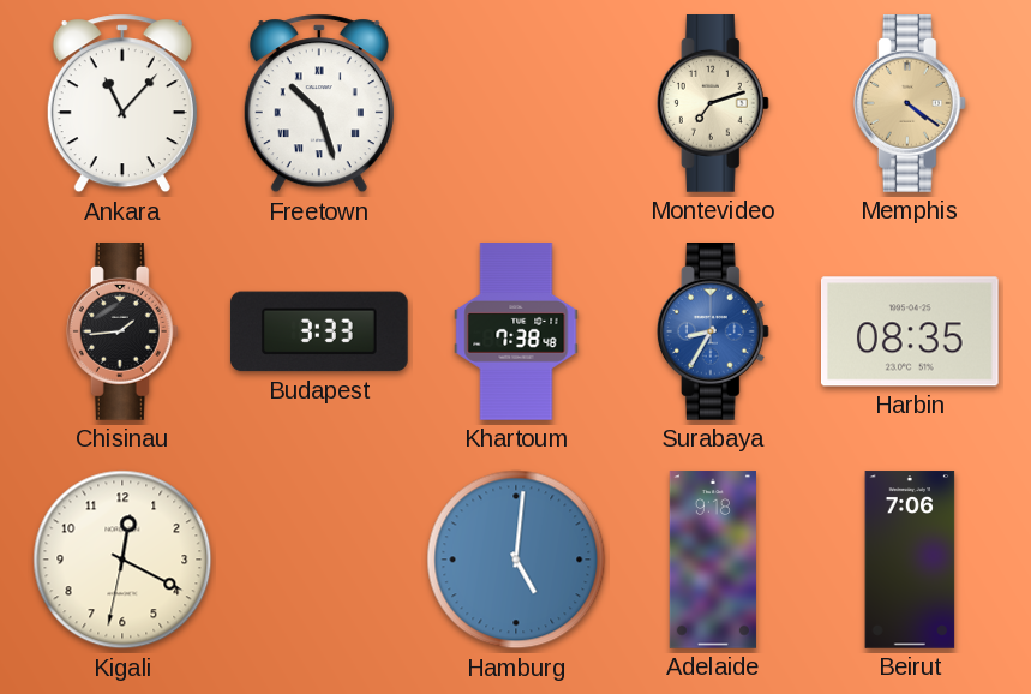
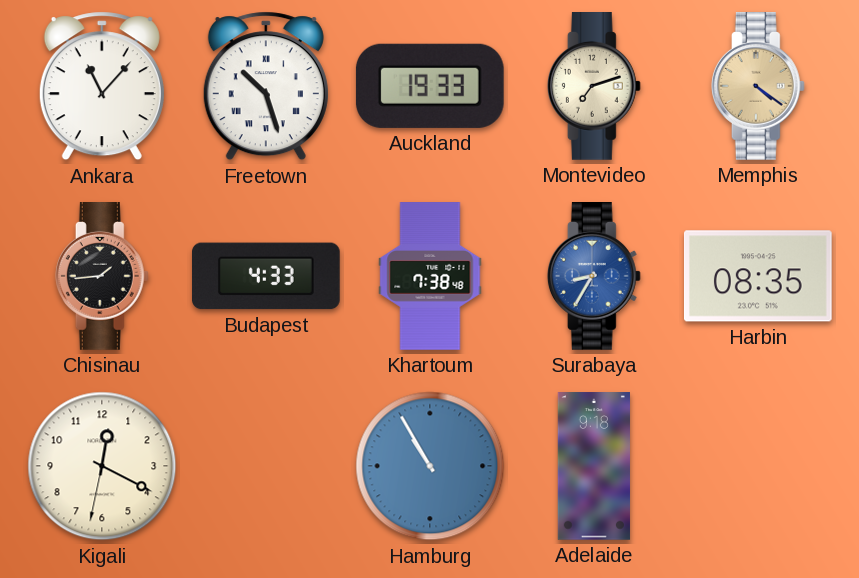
Auckland: none -> 19:33
Budapest: 3:33 -> 4:33
Hamburg: 5:01 -> 10:55
Beirut: 7:06 -> none
